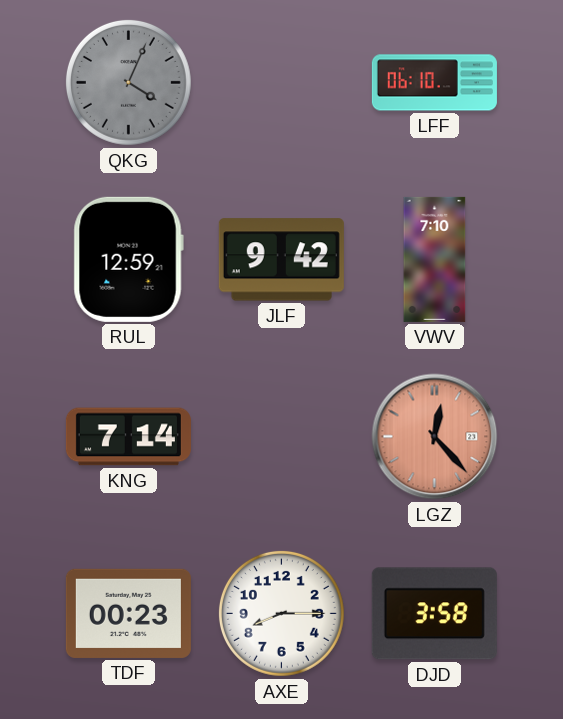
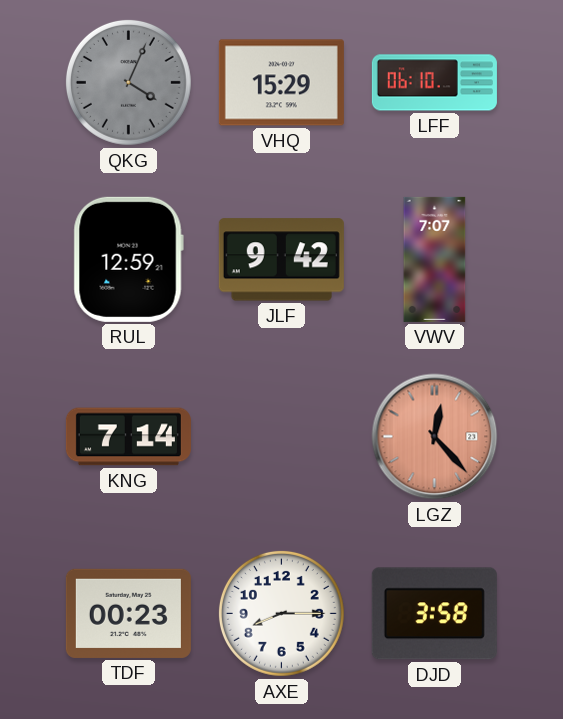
VHQ: none -> 15:29
VWV: 7:10 -> 7:07
